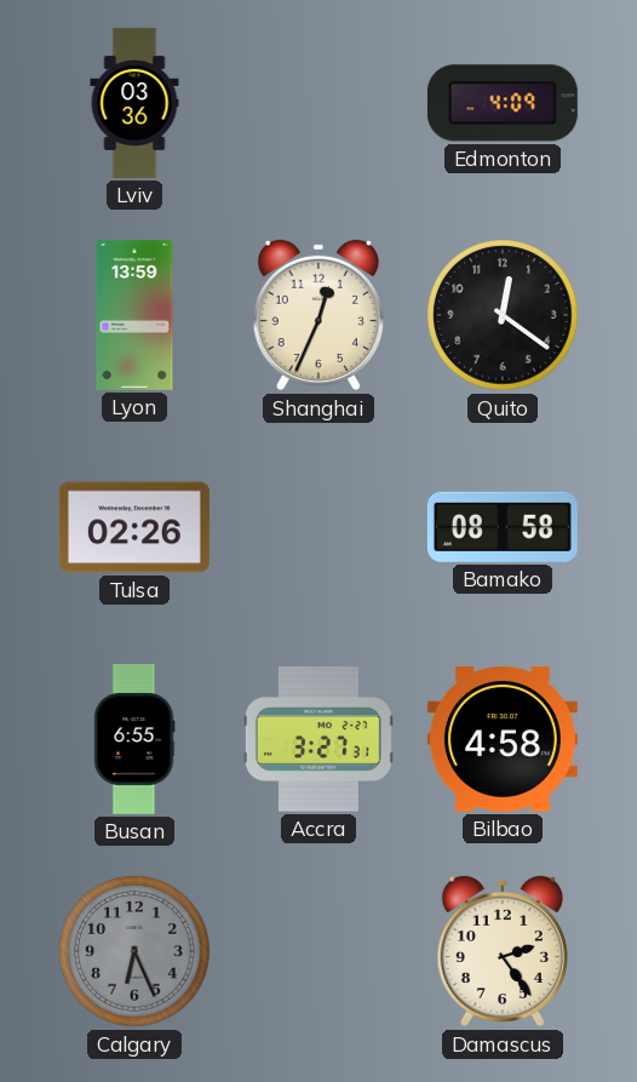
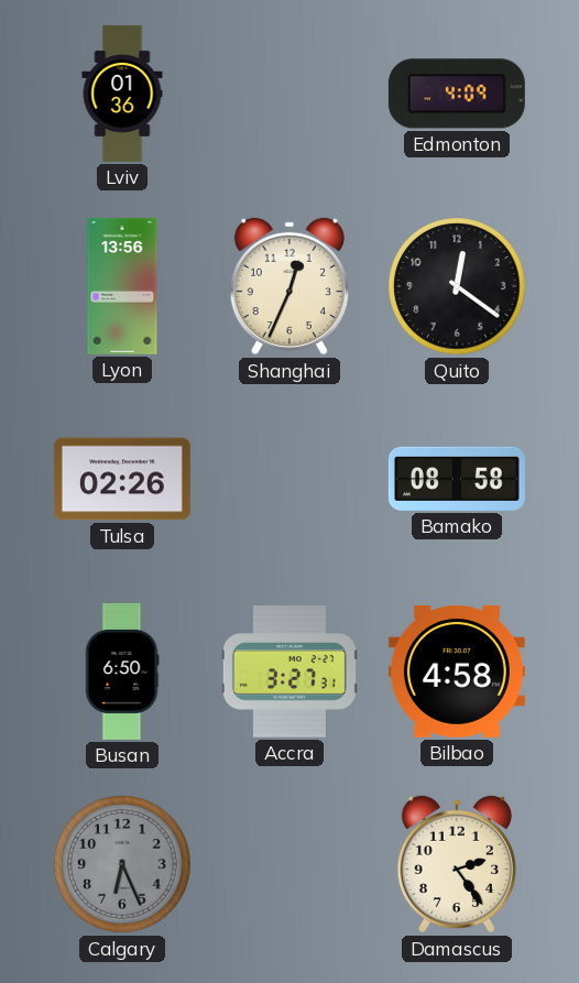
Lviv: 03:36 -> 01:36
Lyon: 13:59 -> 13:56
Busan: 6:55 -> 6:50
